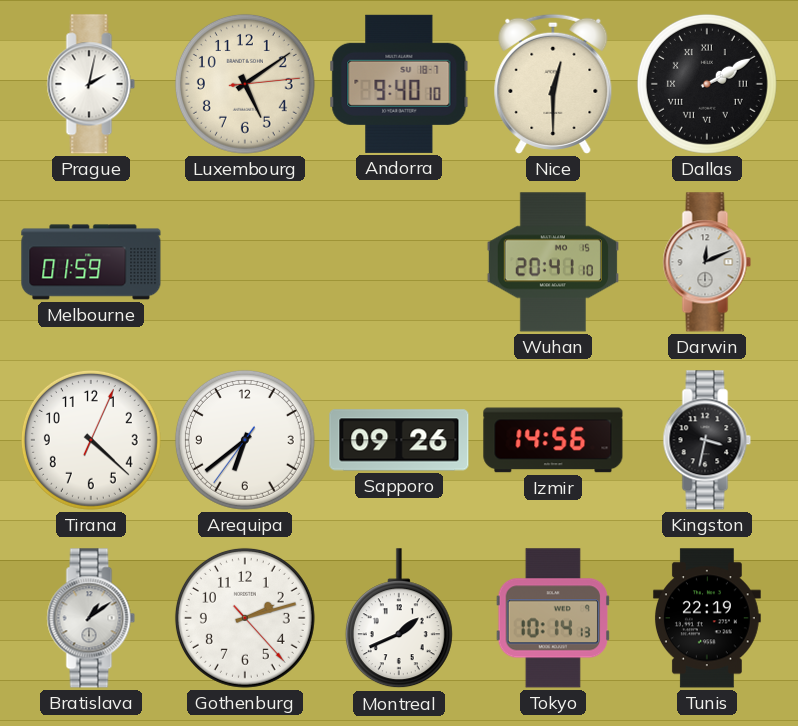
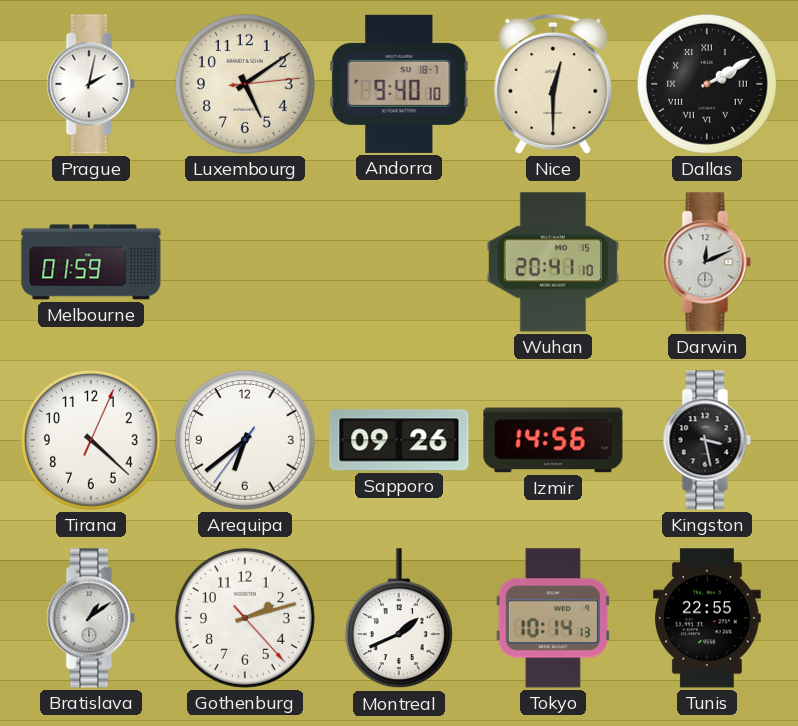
Kingston: 3:32 -> 3:28
Tunis: 22:19 -> 22:55
